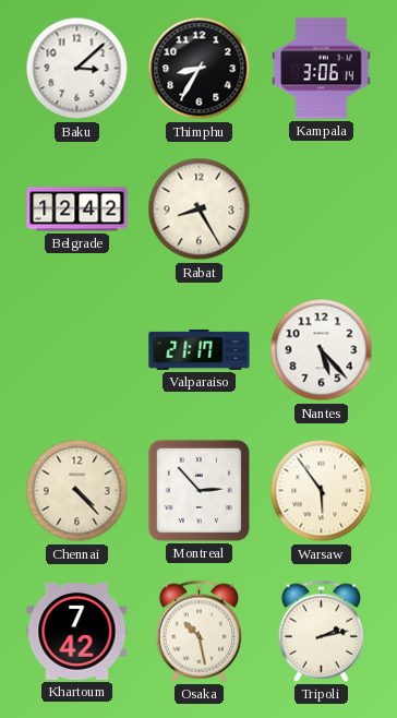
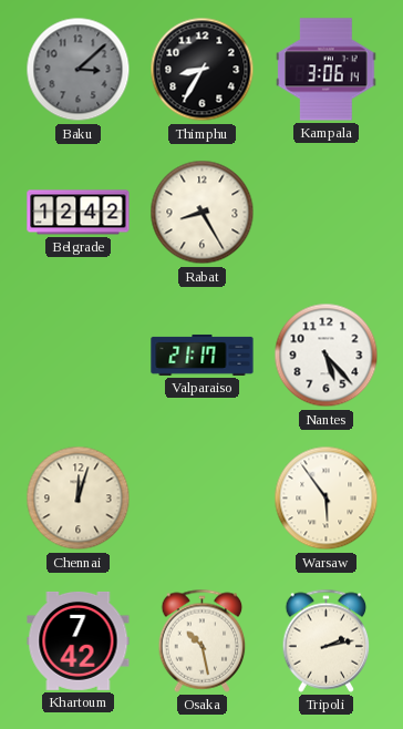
Baku dial: white -> grey
Chennai: 4:23 -> 12:03
Montreal: 2:53 -> none
